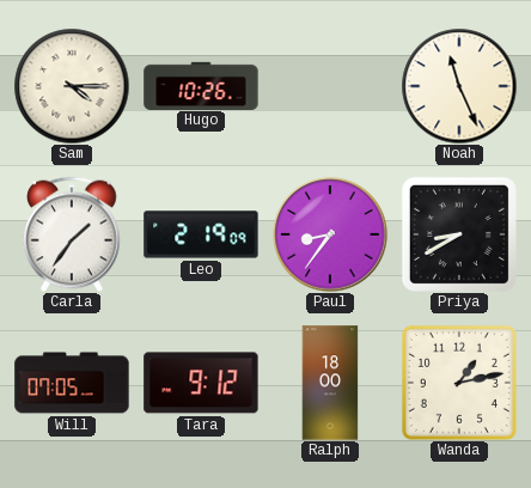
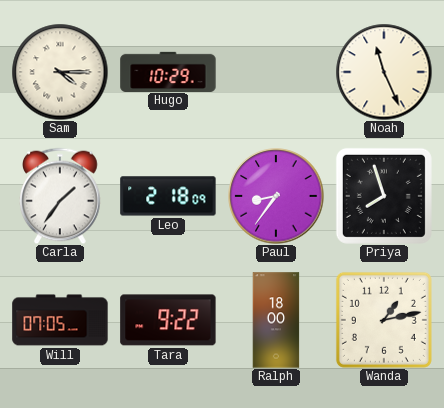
Hugo: 10:26 -> 10:29
Leo: 2:19 -> 2:18
Priya: 8:40 -> 7:57
Tara: 9:12 -> 9:22
